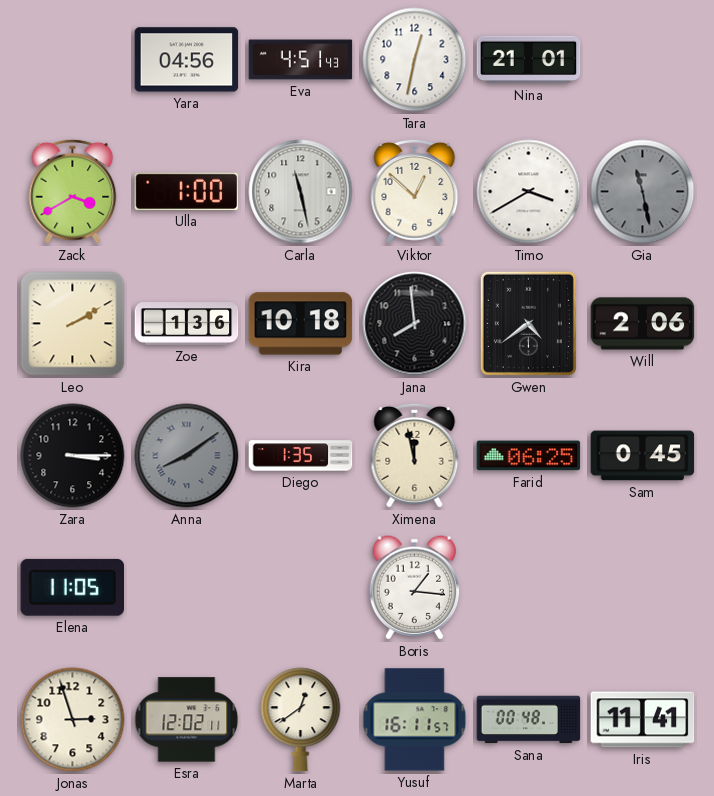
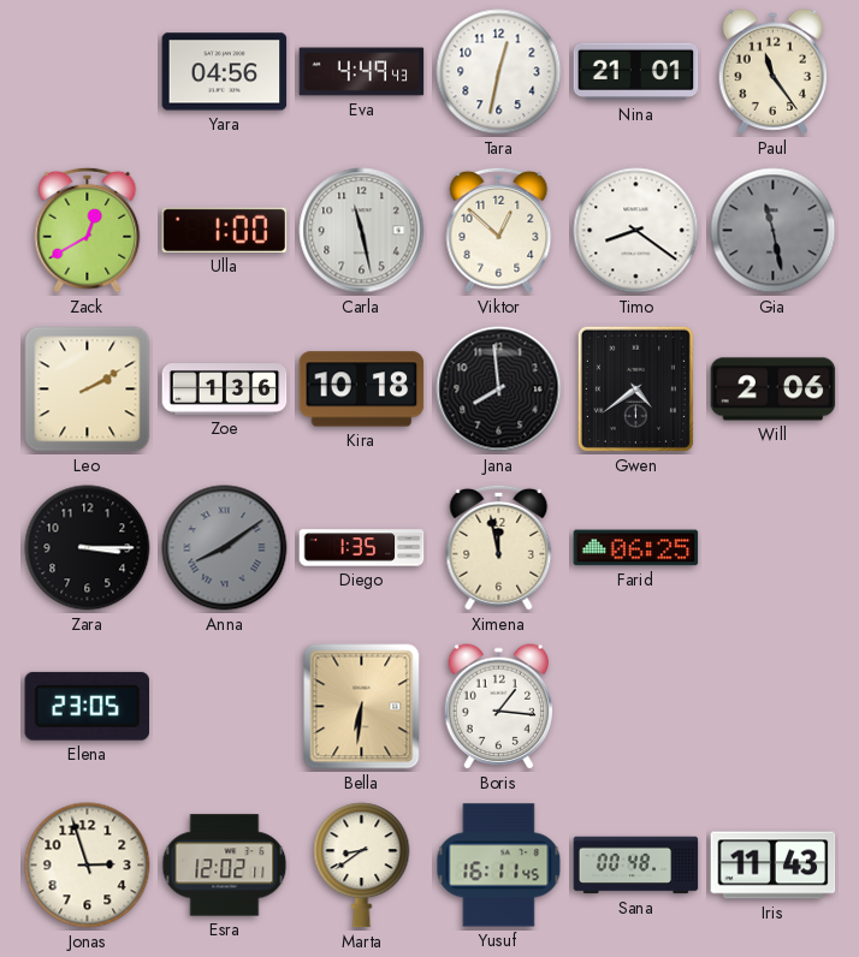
Eva: 4:51 -> 4:49
Paul: none -> 11:24
Zack: 3:40 -> 12:40
Timo: 3:40 -> 8:21
Sam: 0:45 -> none
Elena: 11:05 -> 23:05
Bella: none -> 6:31
Marta: 12:39 -> 8:39
Yusuf: 16:11:57 -> 16:11:45
Iris: 11:41 -> 11:43
